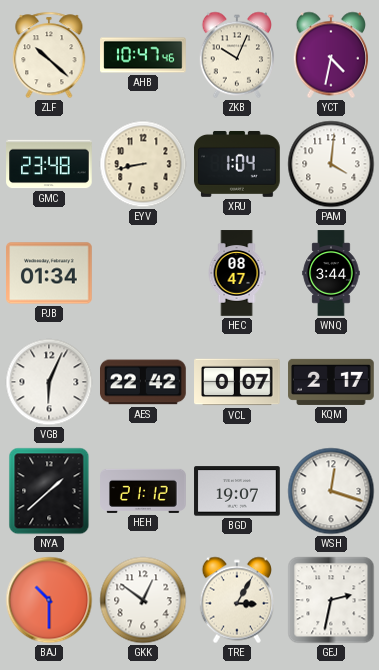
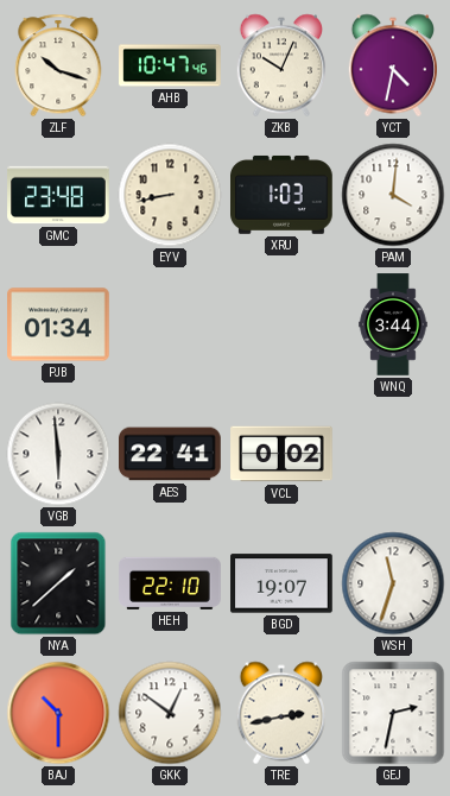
ZLF: 10:22 -> 10:18
XRU: 1:04 -> 1:03
HEC: 08:47 -> none
VGB: 6:04 -> 5:59
AES: 22:42 -> 22:41
VCL: 0:07 -> 0:02
KQM: 2:17 -> none
HEH: 21:12 -> 22:10
WSH: 12:18 -> 11:33
TRE: 3:05 -> 2:43
